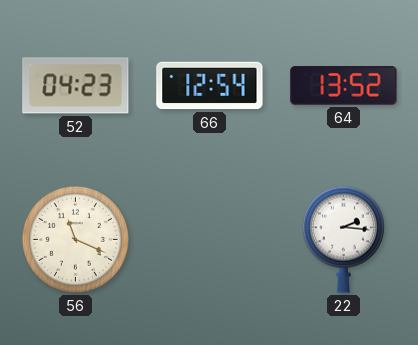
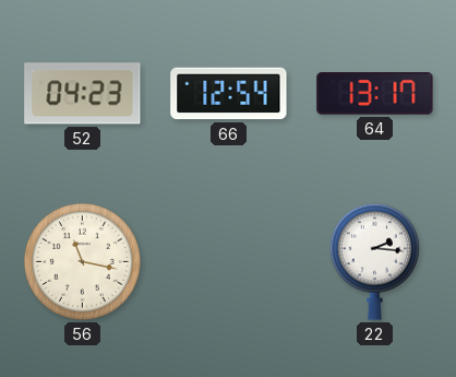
64: 13:52 -> 13:17
56: 11:19 -> 11:17
